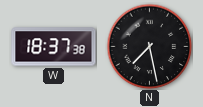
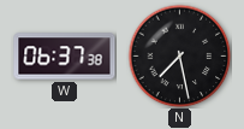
W: 18:37 -> 06:37
